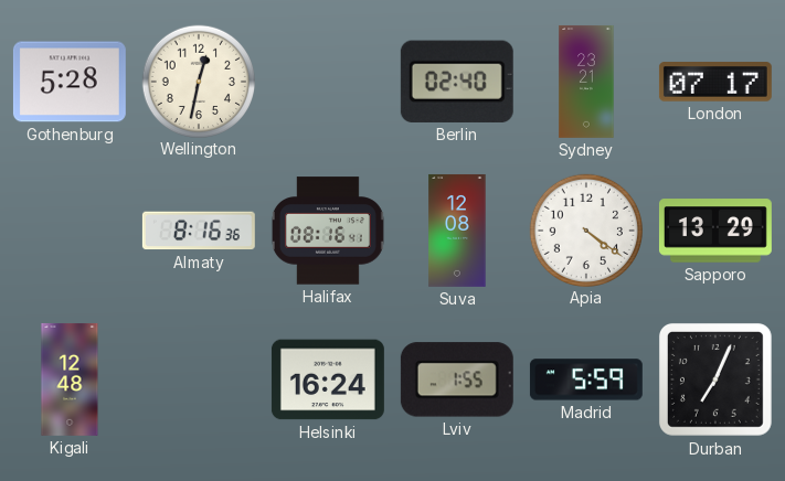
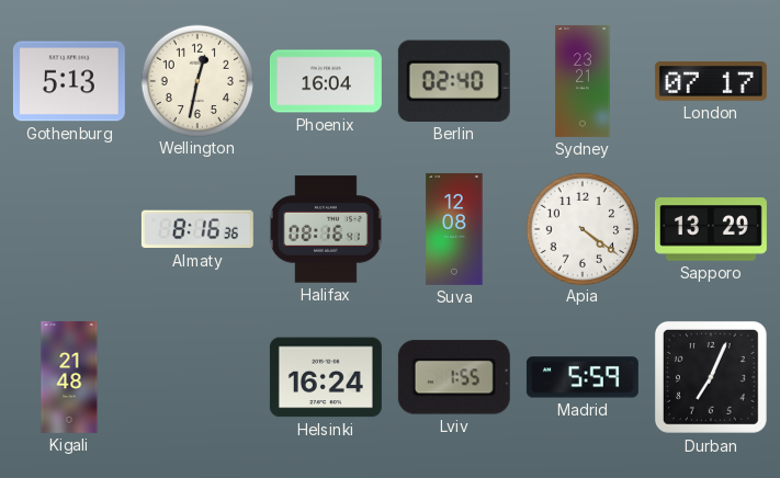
Gothenburg: 5:28 -> 5:13
Phoenix: none -> 16:04
Kigali: 12:48 -> 21:48
